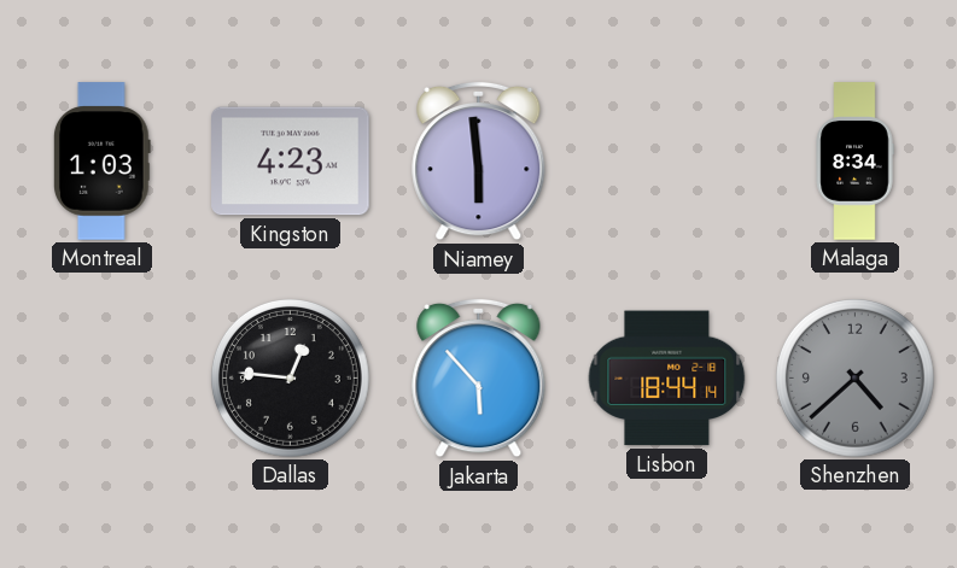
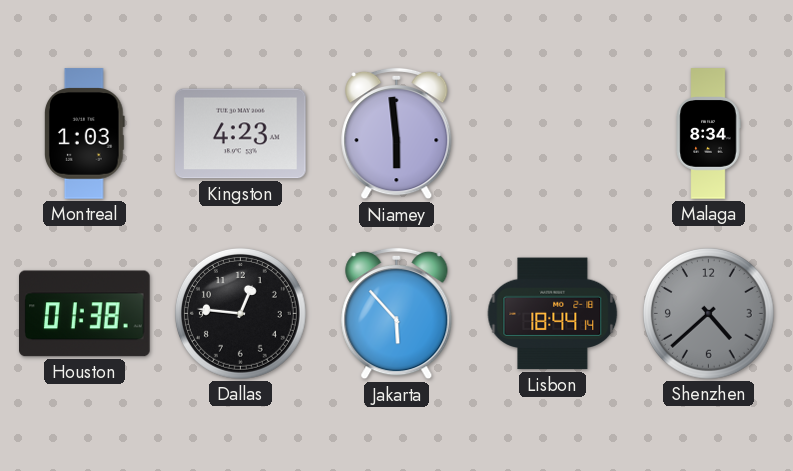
Houston: none -> 01:38
